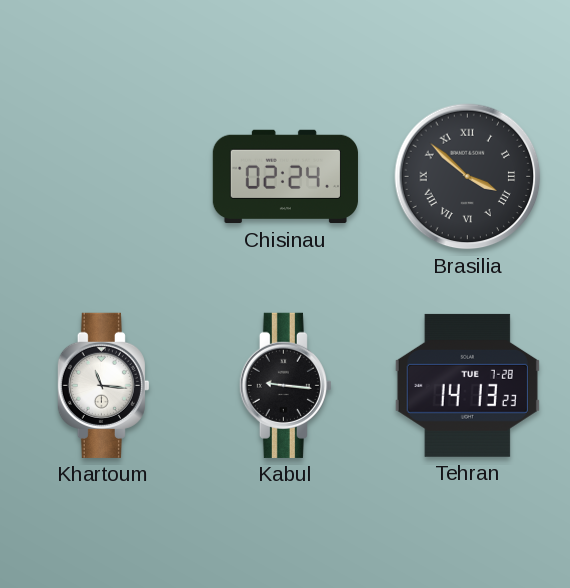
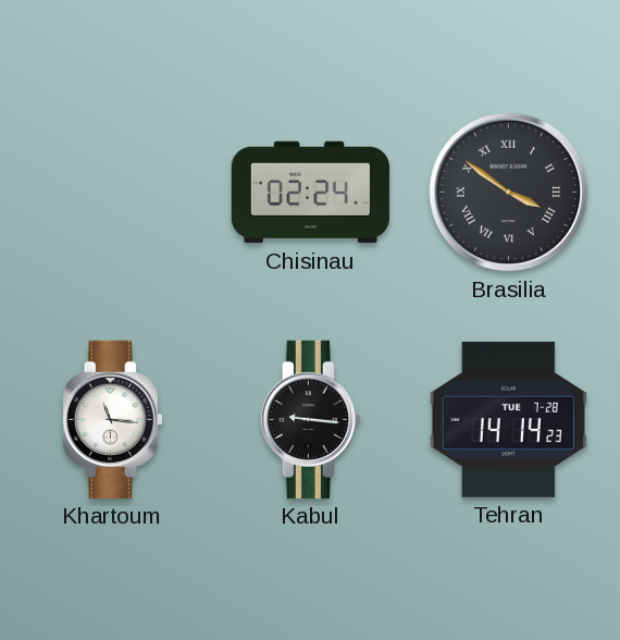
Brasilia: 3:52 -> 3:51
Tehran: 14:13 -> 14:14
